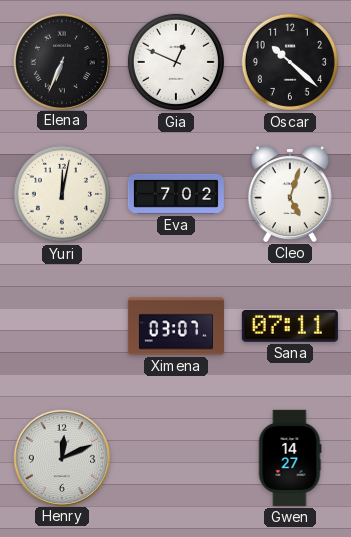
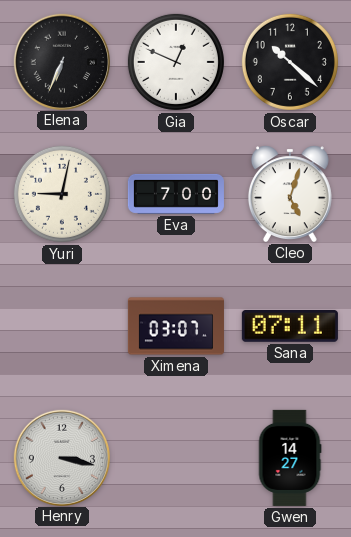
Yuri: 12:02 -> 9:02
Eva: 7:02 -> 7:00
Henry: 12:11 -> 3:17
